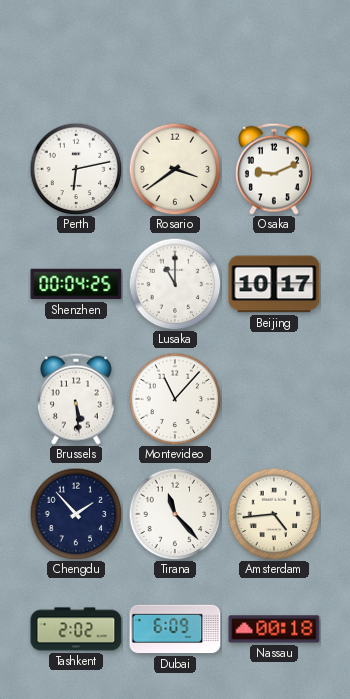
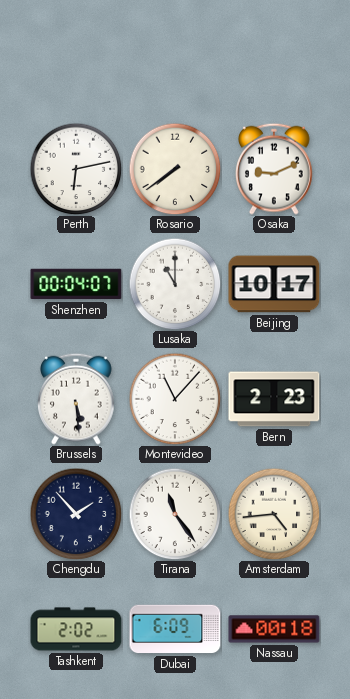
Rosario: 3:39 -> 7:39
Shenzhen: 00:04:25 -> 00:04:07
Bern: none -> 2:23
Tirana: 11:23 -> 11:24
